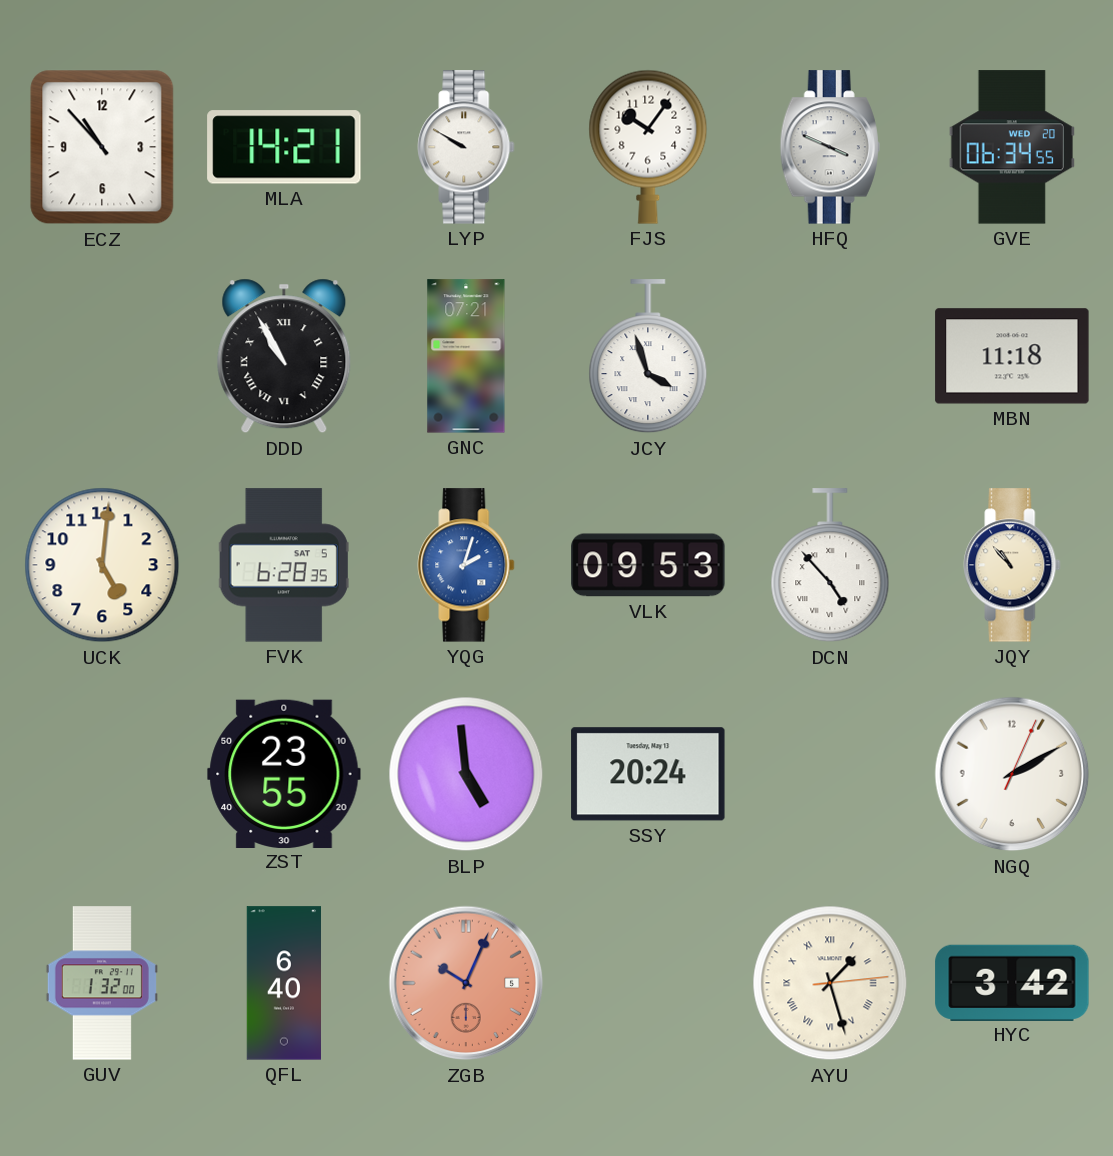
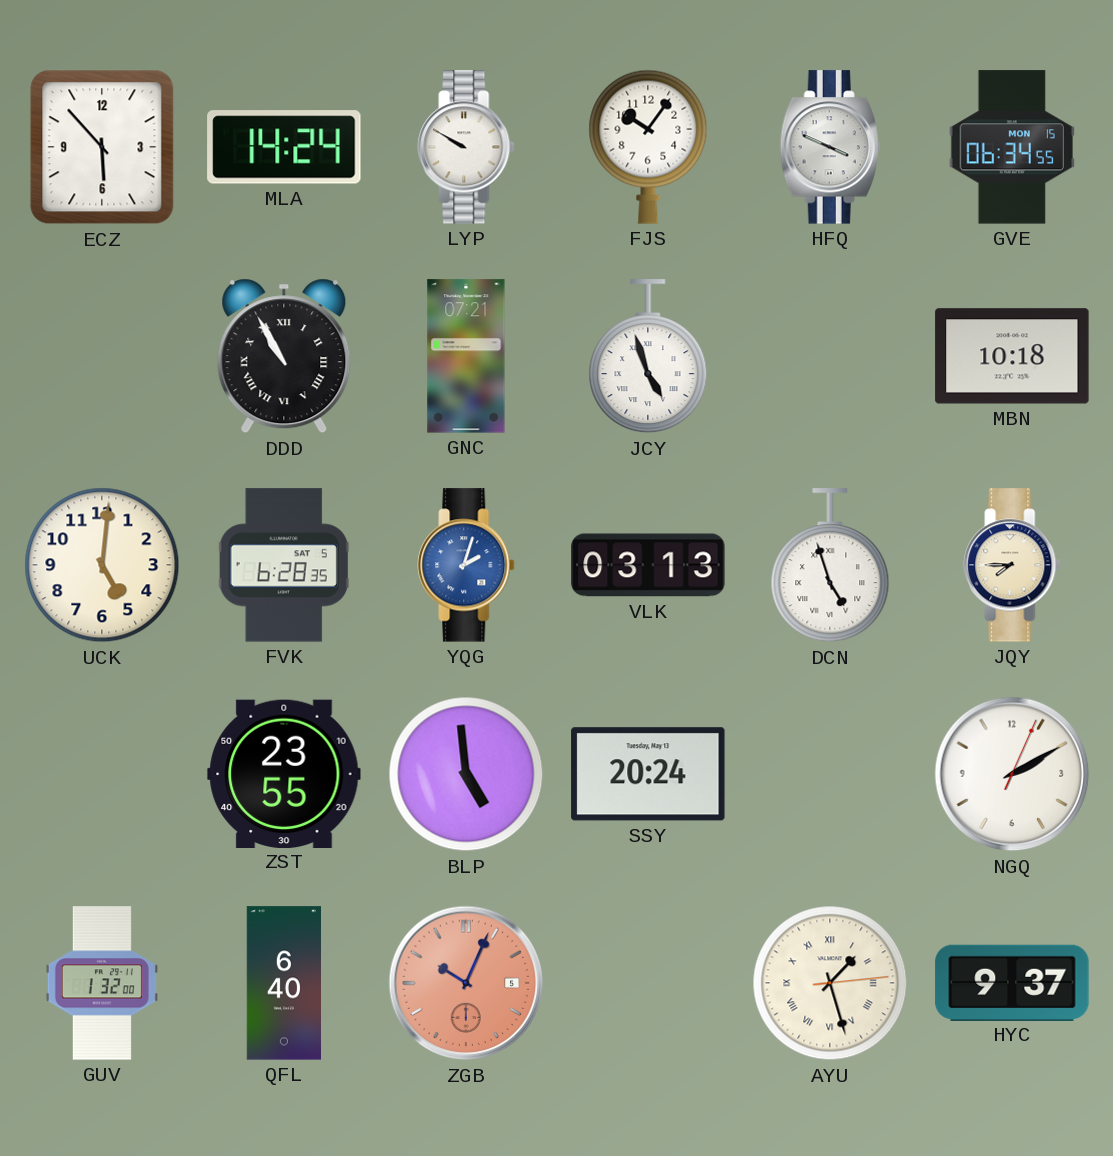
ECZ: 10:53 -> 5:53
MLA: 14:21 -> 14:24
GVE date: WED 20 -> MON 15
JCY: 3:57 -> 4:57
MBN: 11:18 -> 10:18
VLK: 09:53 -> 03:13
DCN: 4:53 -> 4:57
JQY: 10:53 -> 7:45
HYC: 3:42 -> 9:37
